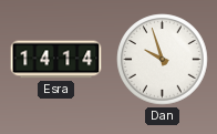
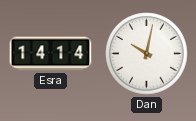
Dan: 9:57 -> 10:02
